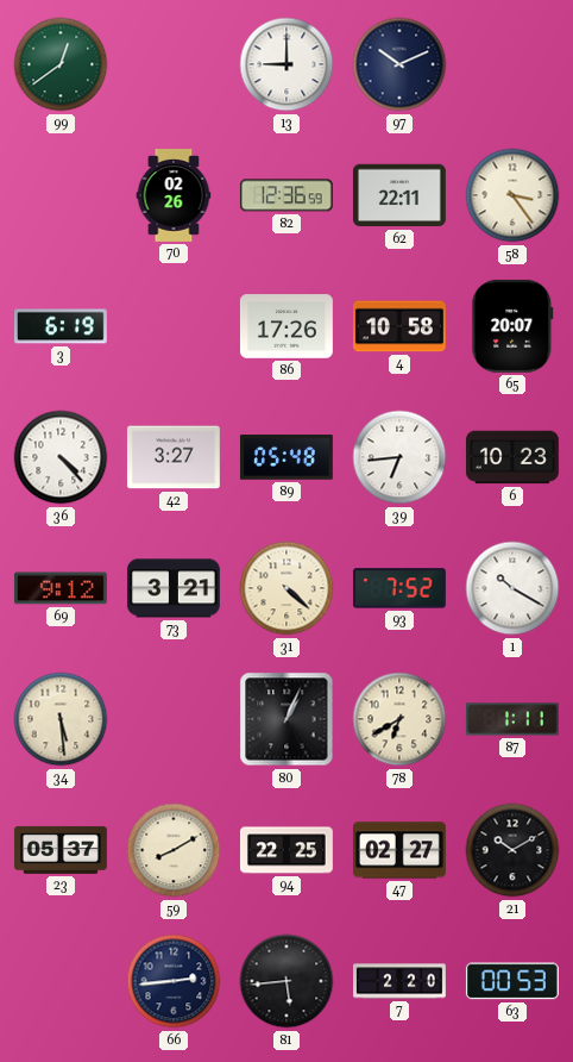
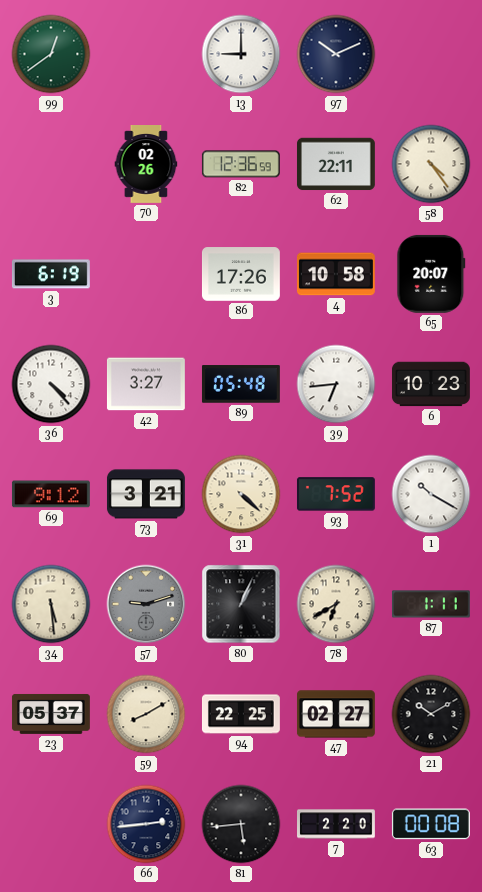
58: 3:24 -> 4:24
57: none -> 9:12
63: 00:53 -> 00:08
